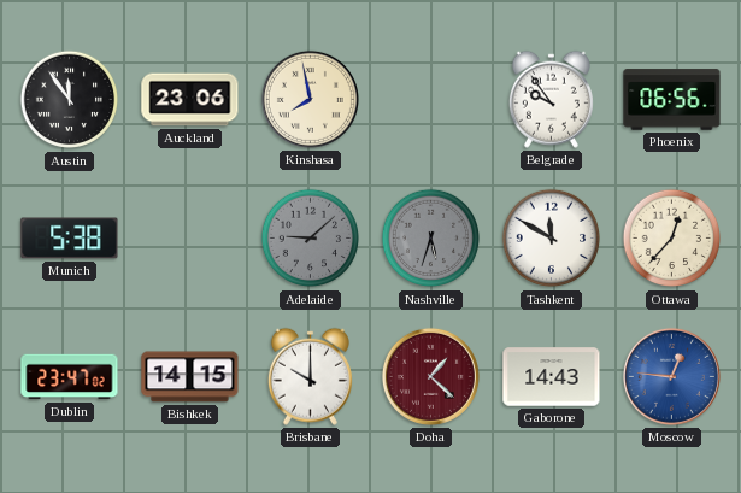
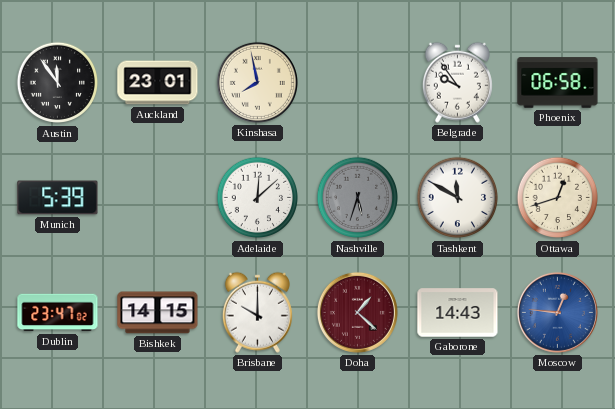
Auckland: 23:06 -> 23:01
Phoenix: 06:56 -> 06:58
Munich: 5:38 -> 5:39
Adelaide: 9:08 -> 12:08
Adelaide dial: grey -> white
Ottawa: 12:37 -> 12:42
